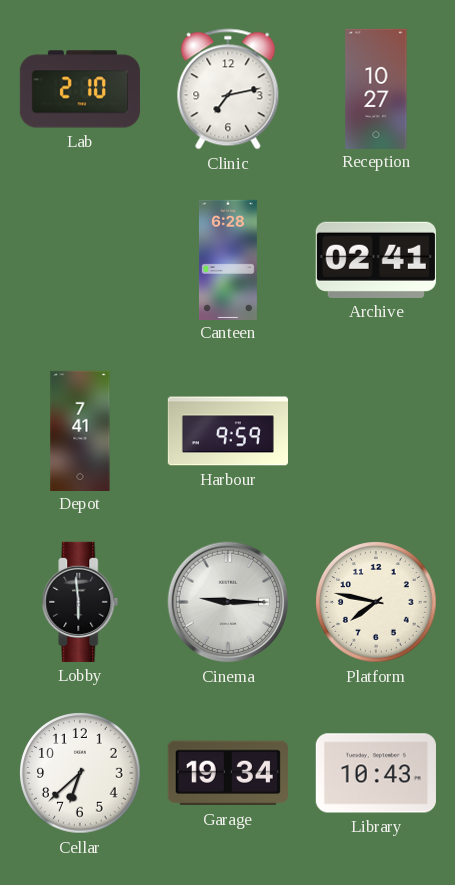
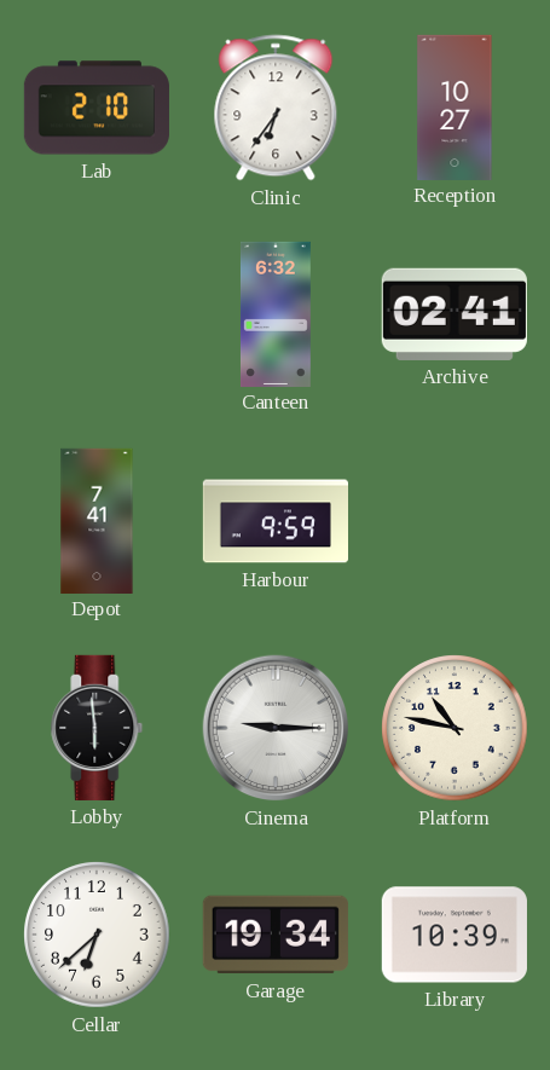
Clinic: 7:13 -> 6:36
Canteen: 6:28 -> 6:32
Platform: 7:47 -> 10:47
Library: 10:43 -> 10:39
